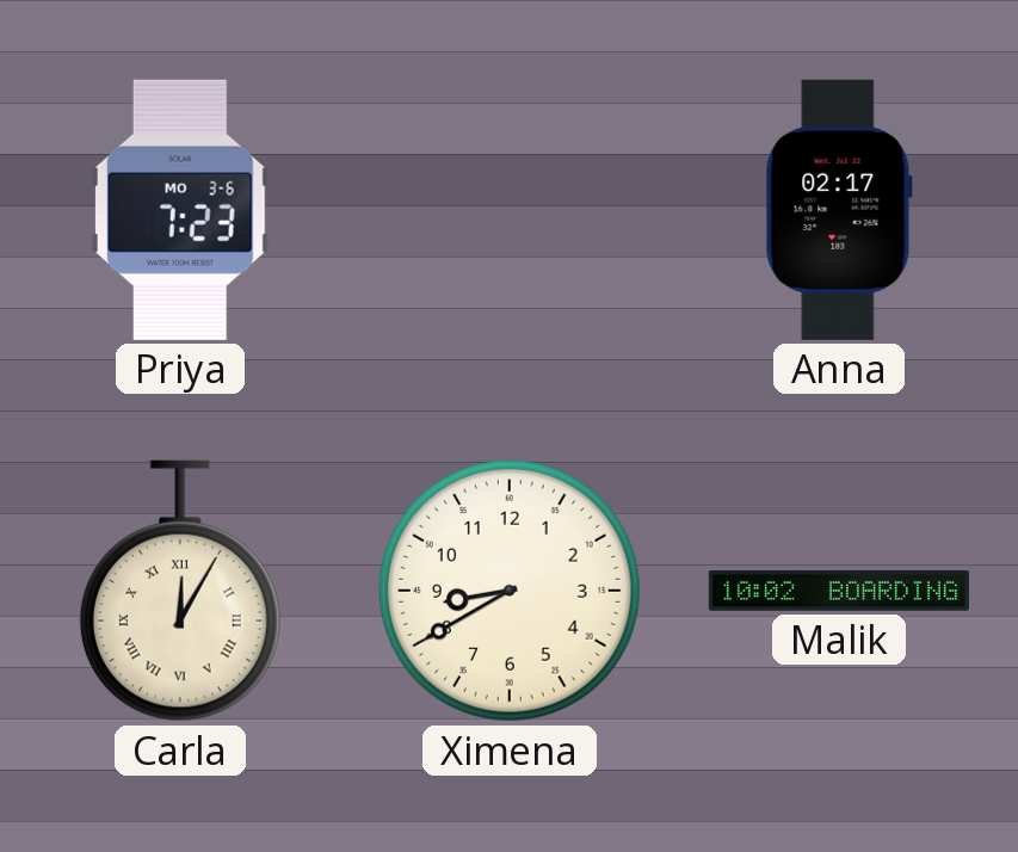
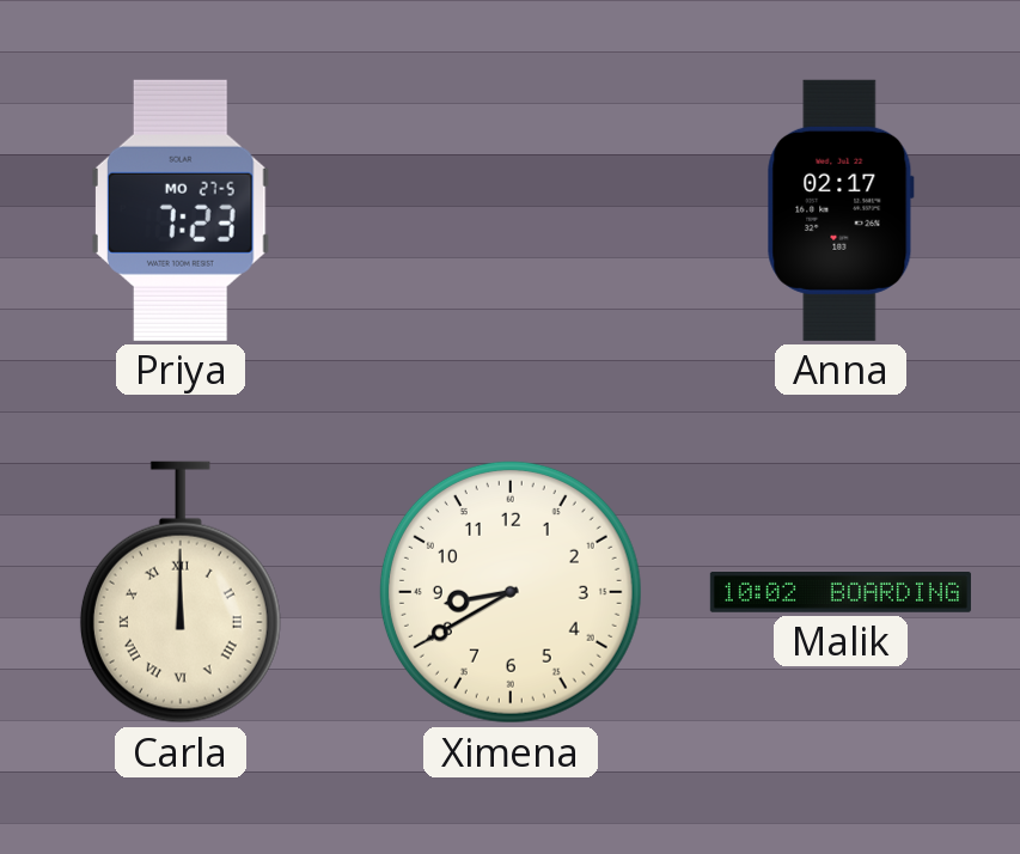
Priya date: MO 3-6 -> MO 27-5
Carla: 12:05 -> 12:00
